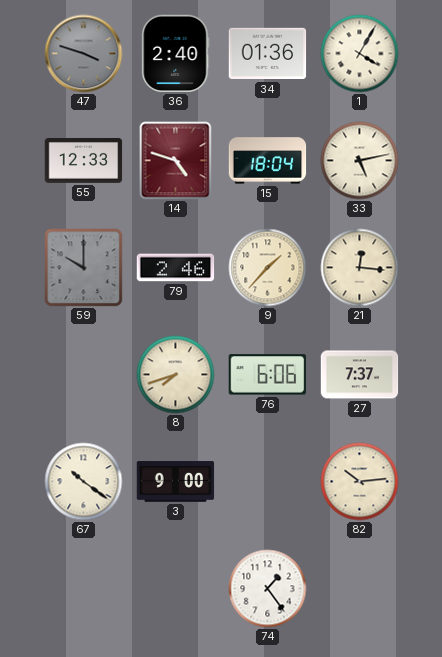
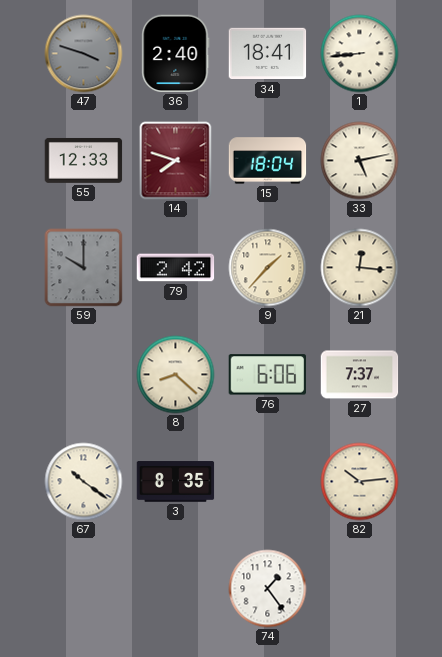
34: 01:36 -> 18:41
1: 4:05 -> 8:44
14: 4:48 -> 7:48
79: 2:46 -> 2:42
8: 7:42 -> 8:22
3: 9:00 -> 8:35
